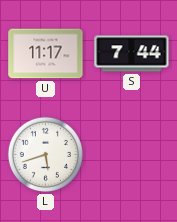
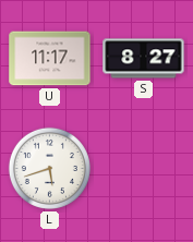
S: 7:44 -> 8:27
